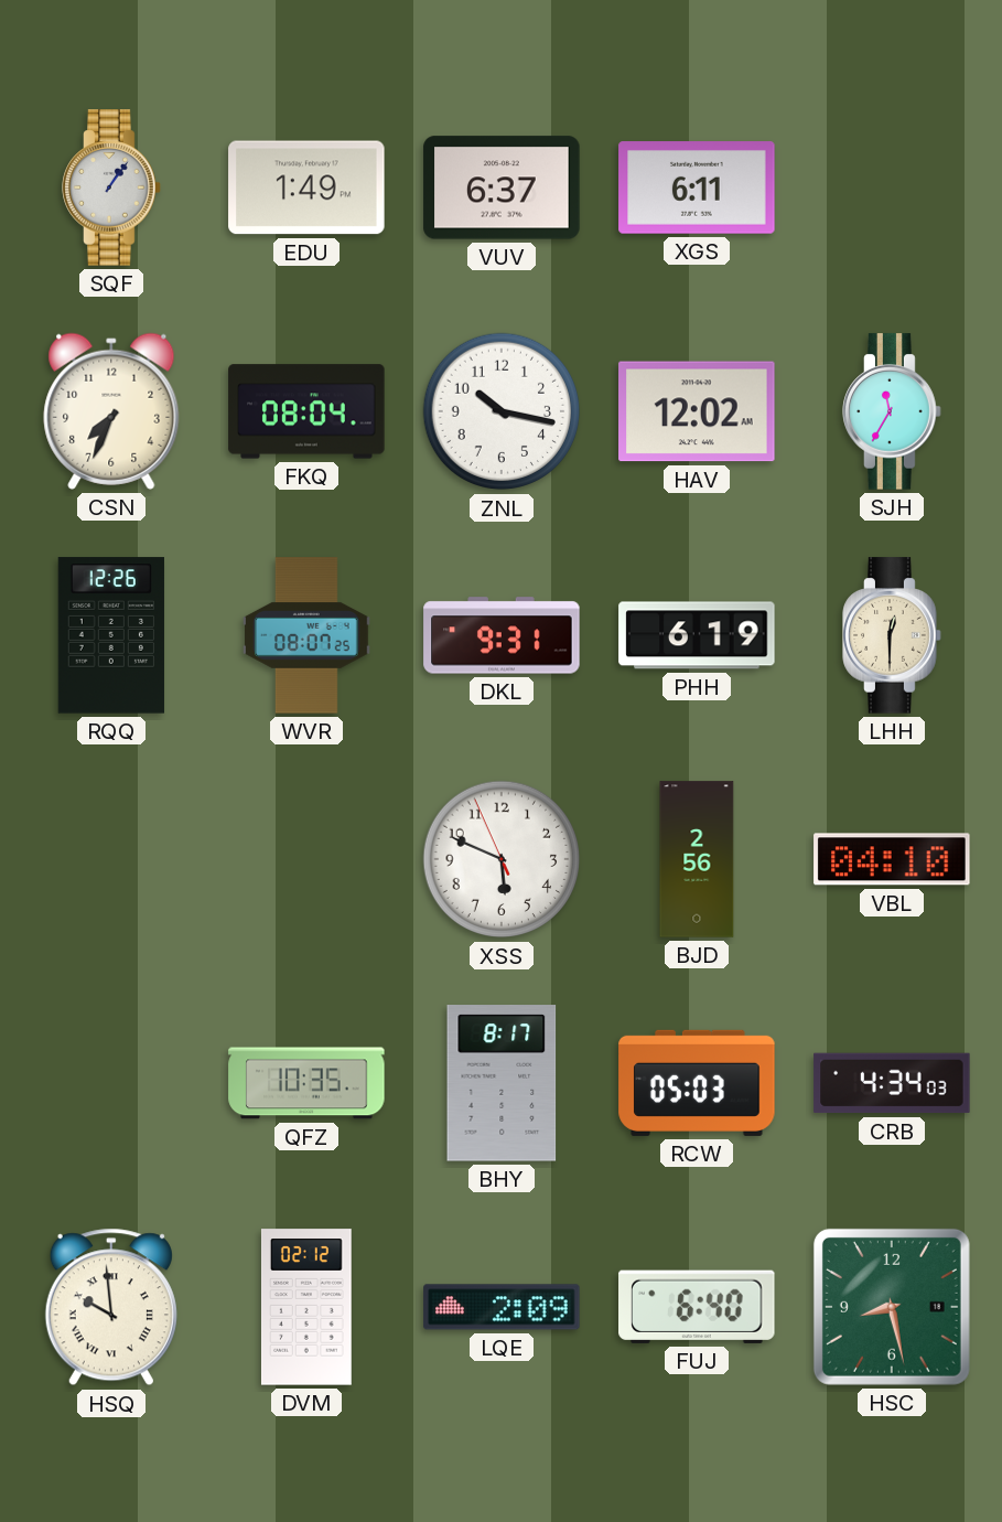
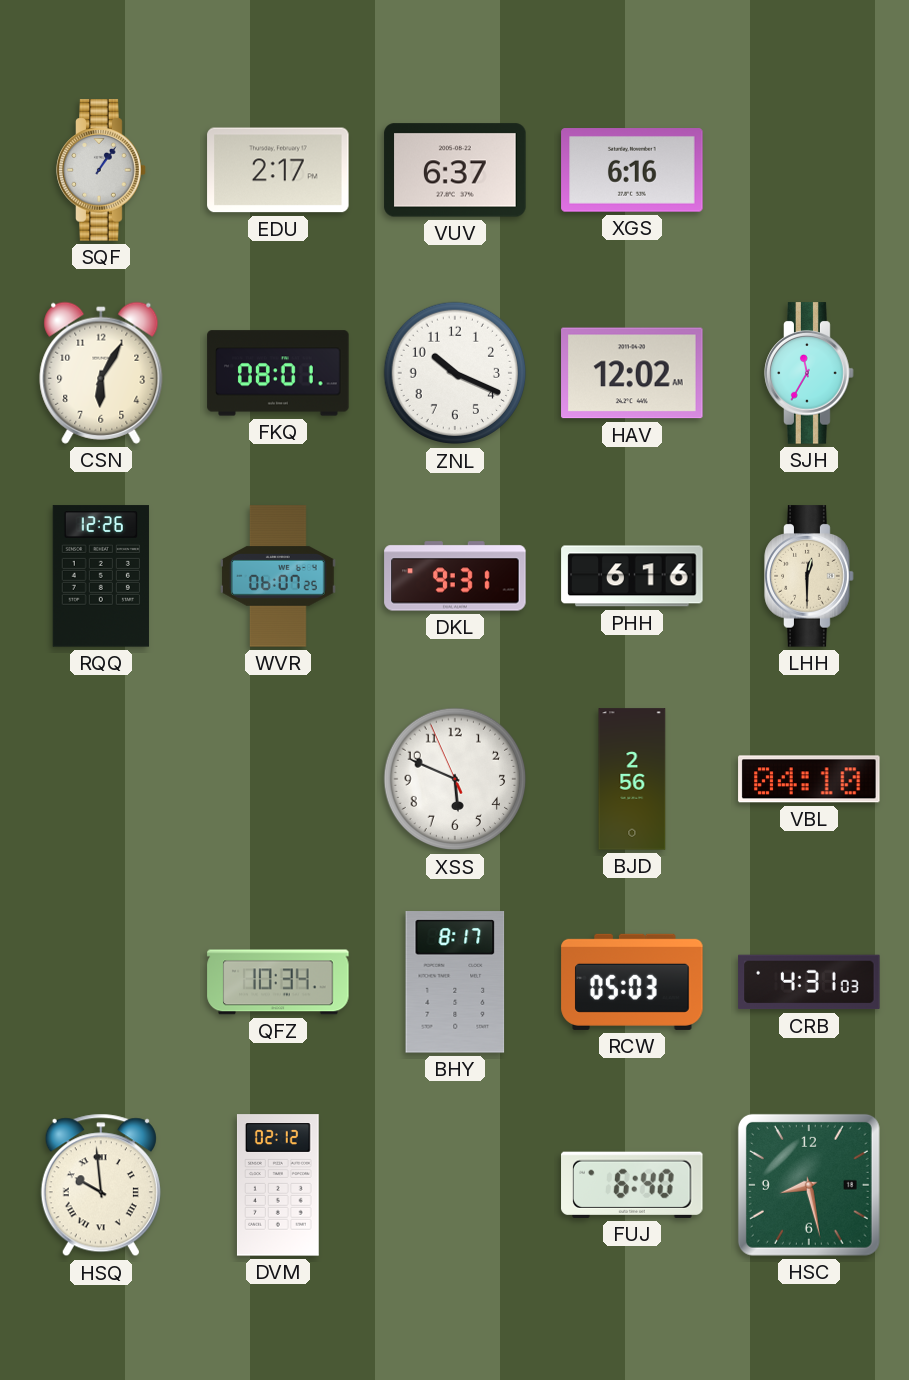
EDU: 1:49 -> 2:17
XGS: 6:11 -> 6:16
CSN: 7:34 -> 6:05
FKQ: 08:04 -> 08:01
ZNL: 10:17 -> 10:19
WVR: 08:07 -> 06:07
PHH: 6:19 -> 6:16
QFZ: 10:35 -> 10:34
CRB: 4:34 -> 4:31
LQE: 2:09 -> none
